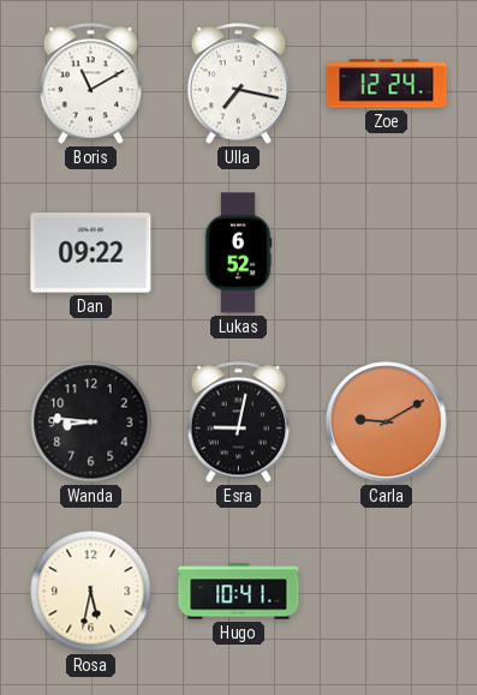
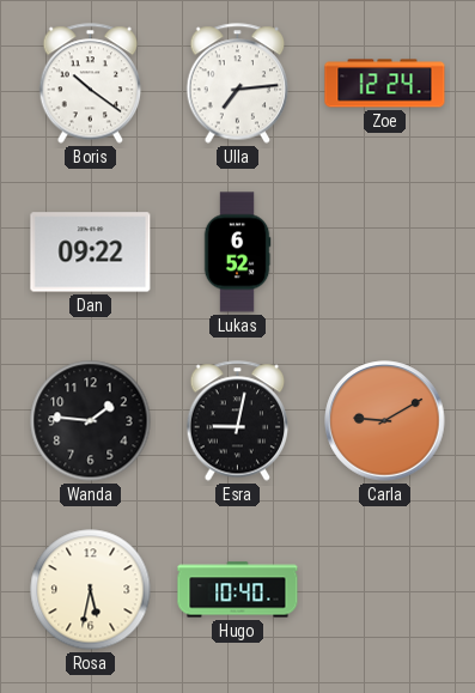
Boris: 11:10 -> 10:21
Ulla: 7:17 -> 7:14
Wanda: 8:46 -> 1:46
Hugo: 10:41 -> 10:40
